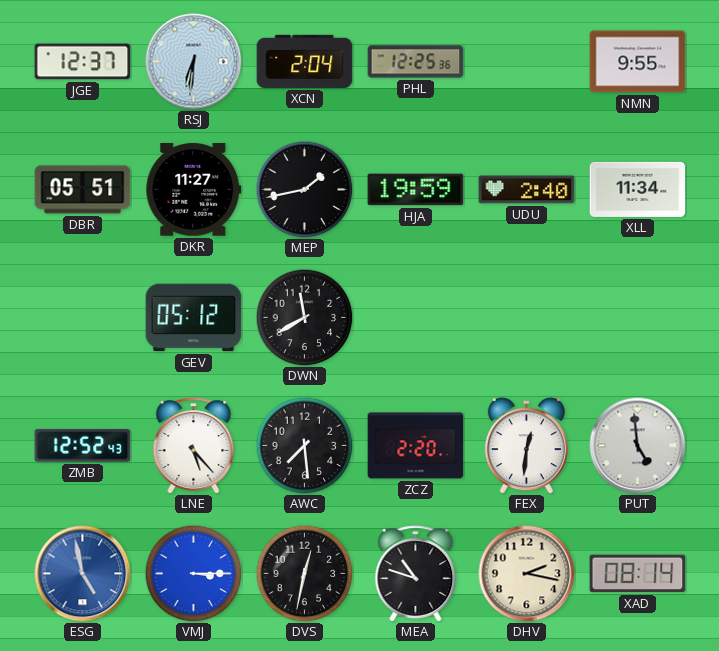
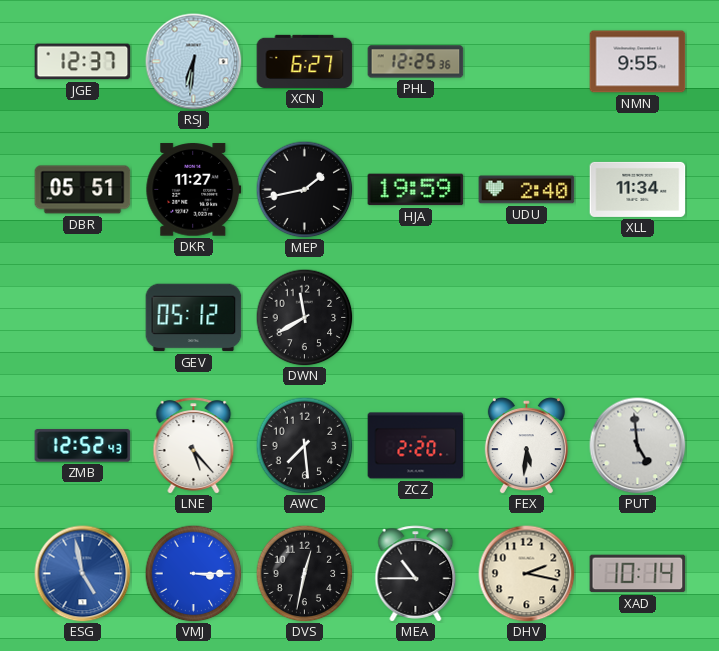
XCN: 2:04 -> 6:27
FEX: 12:31 -> 5:31
MEA: 10:48 -> 10:45
XAD: 08:14 -> 10:14
